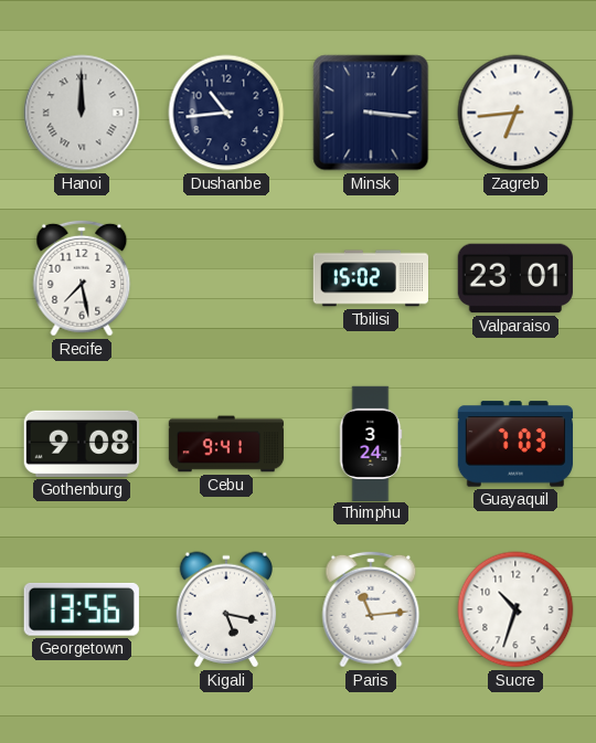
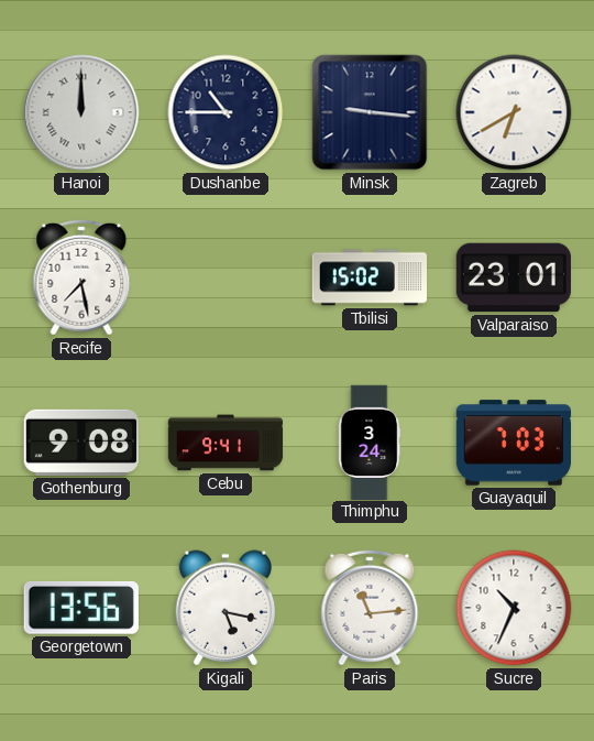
Dushanbe: 10:44 -> 10:45
Minsk: 3:16 -> 9:16
Zagreb: 6:44 -> 6:40
Sucre: 10:33 -> 10:34
